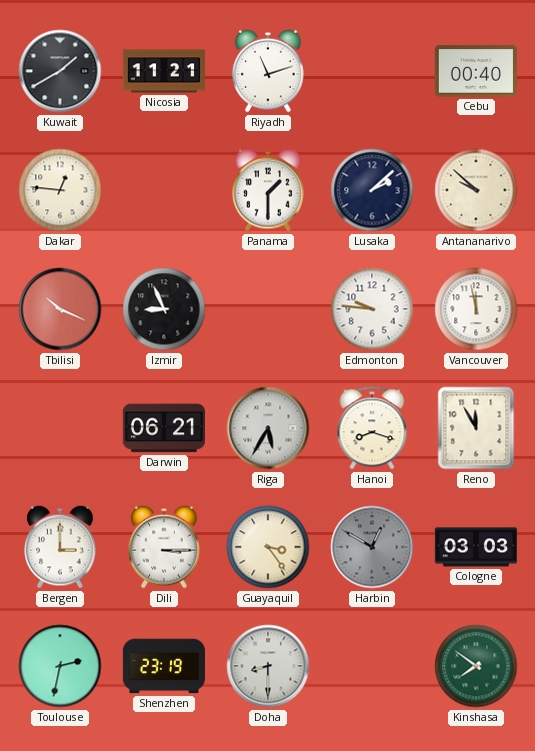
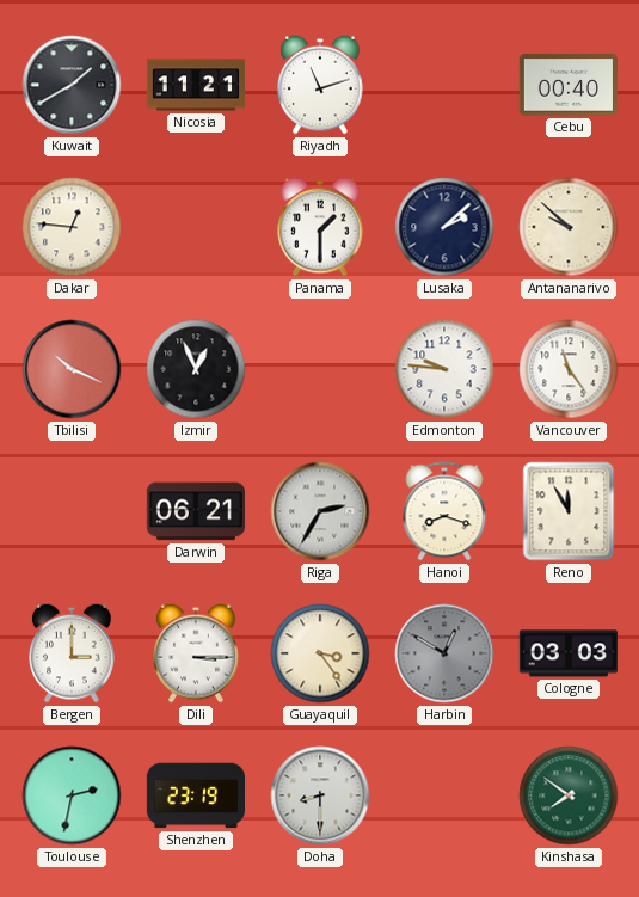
Izmir: 8:56 -> 12:56
Vancouver: 11:58 -> 11:24
Riga: 5:35 -> 2:35
